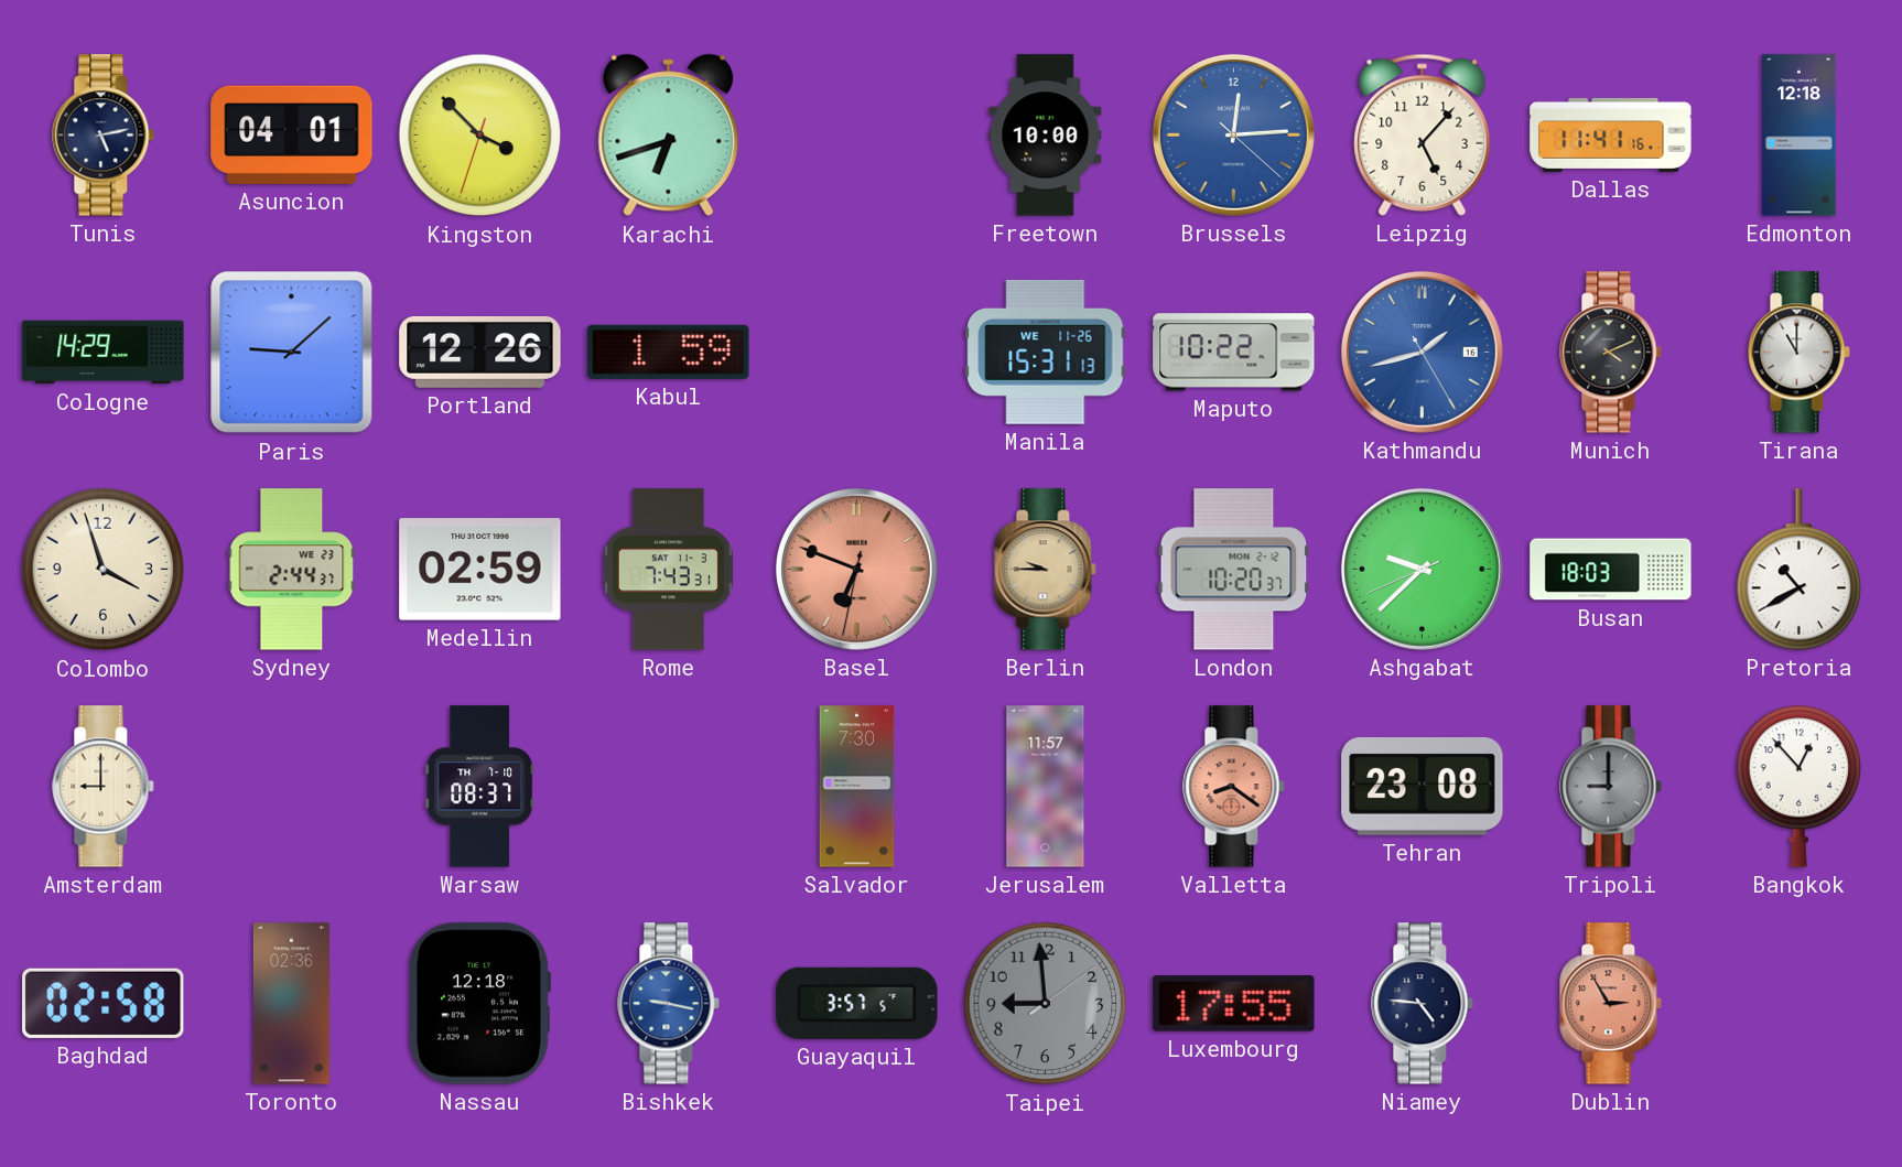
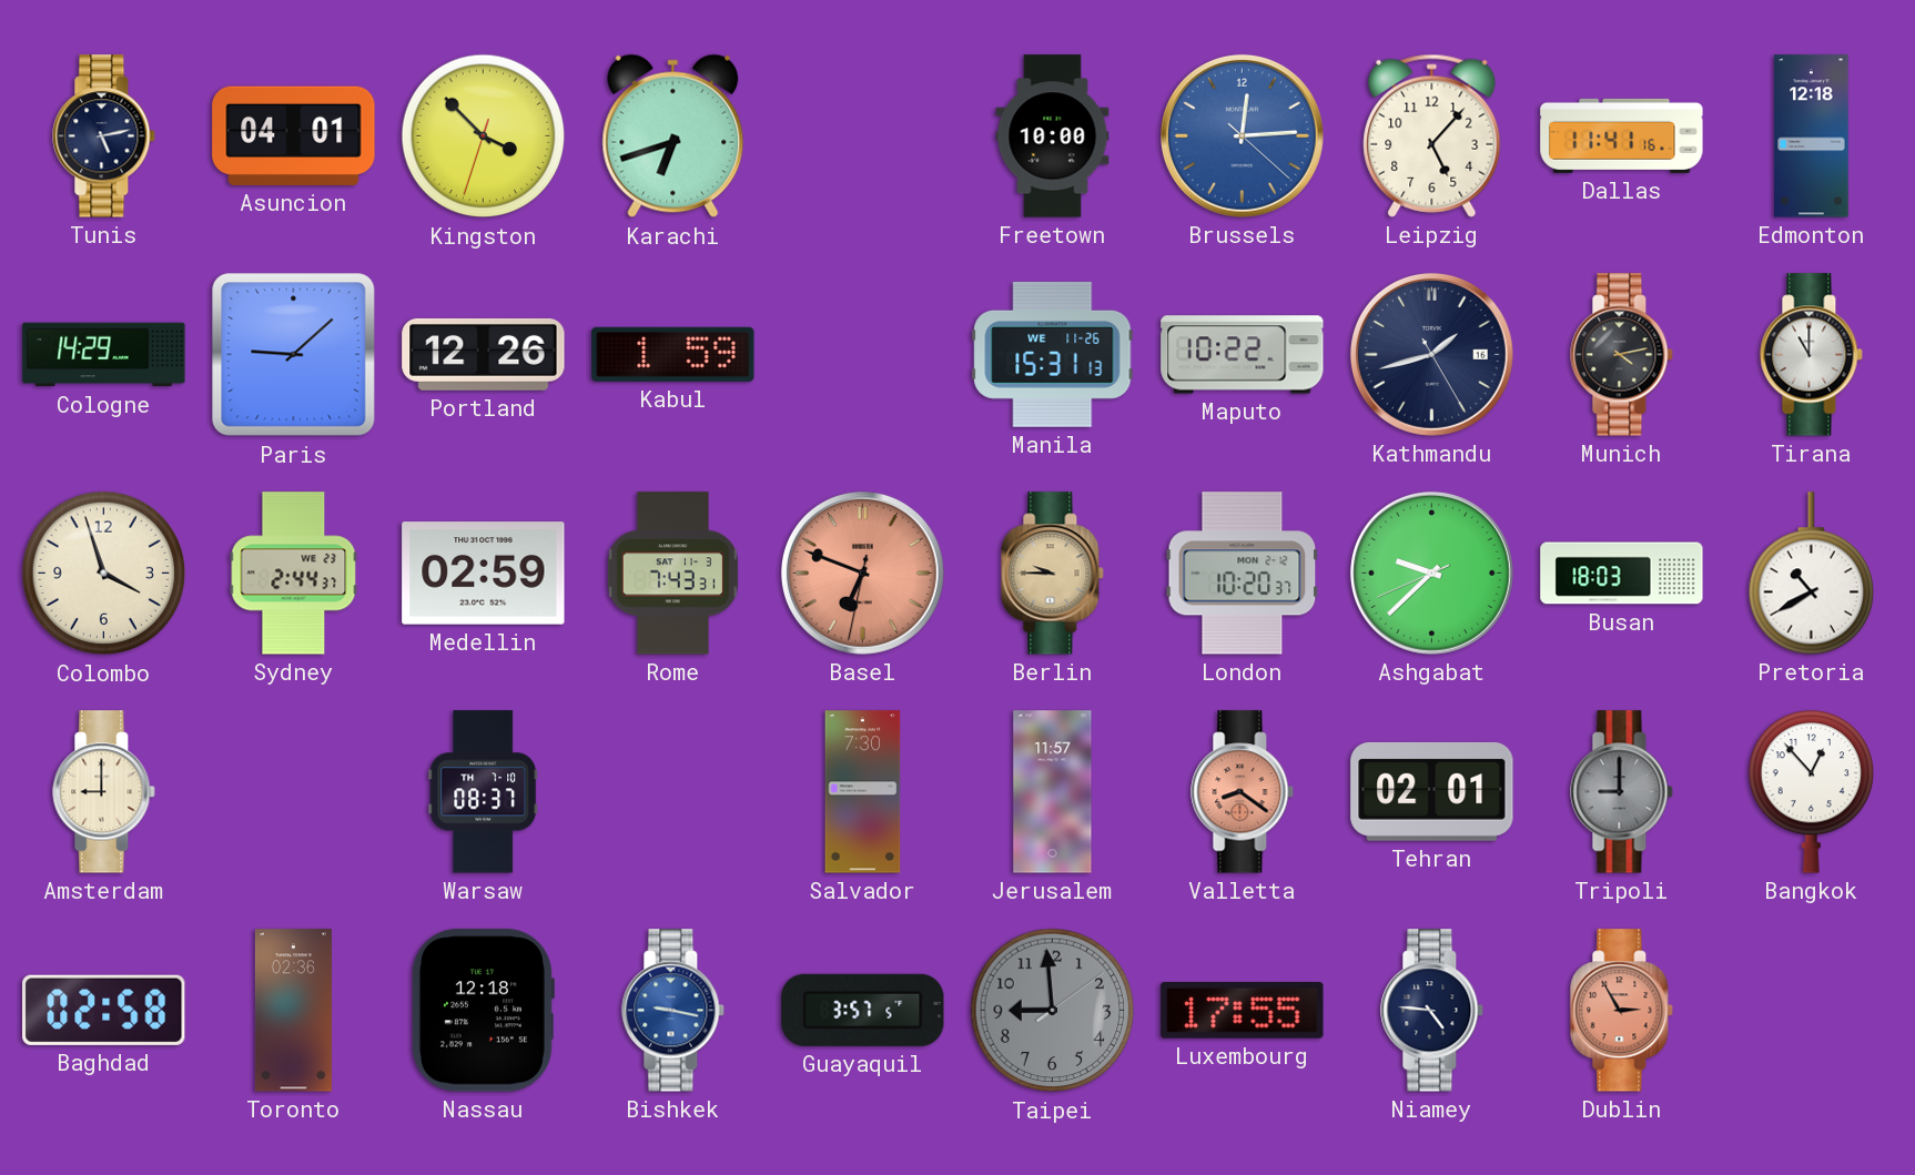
Kathmandu dial: blue -> navy
Munich: 4:11 -> 4:13
Tehran: 23:08 -> 02:01
